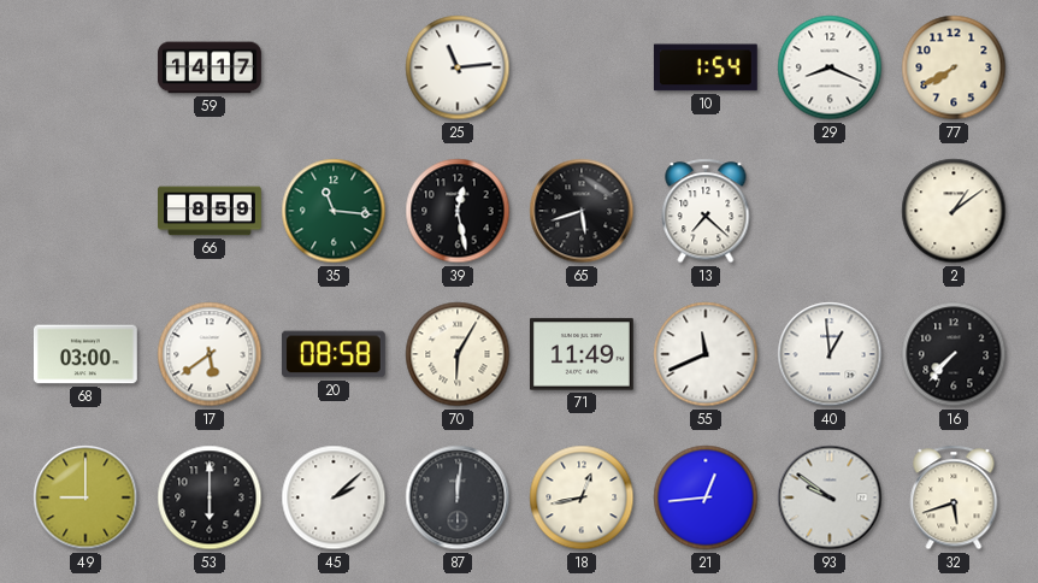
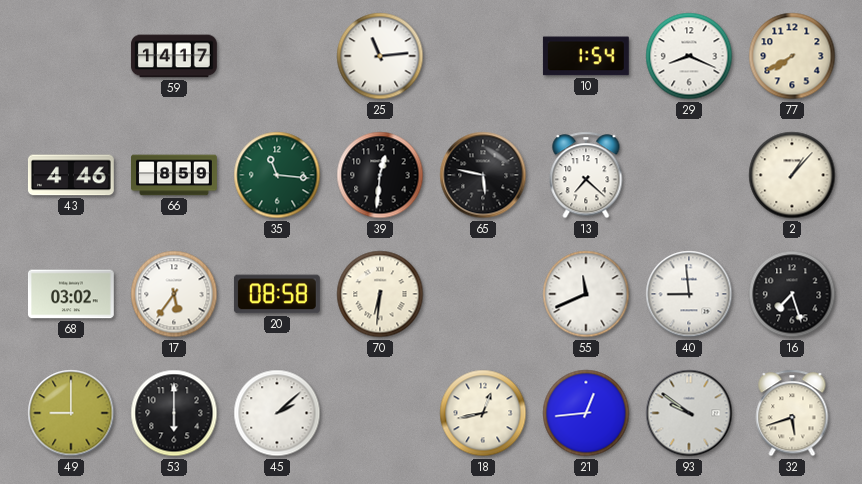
43: none -> 4:46
39: 12:28 -> 12:31
65: 5:42 -> 5:47
2: 1:09 -> 1:07
68: 03:00 -> 03:02
17: 5:39 -> 5:36
70: 6:05 -> 6:31
71: 11:49 -> none
40: 12:59 -> 8:59
16: 7:37 -> 7:27
87: 12:01 -> none
